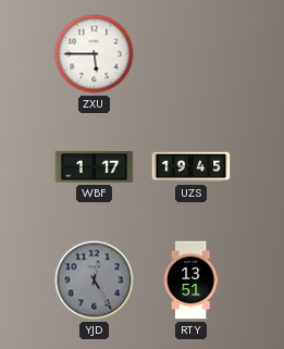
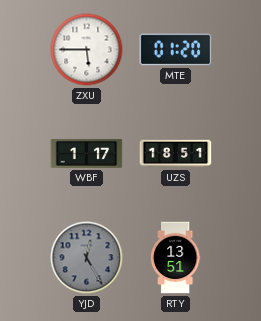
MTE: none -> 01:20
UZS: 19:45 -> 18:51
